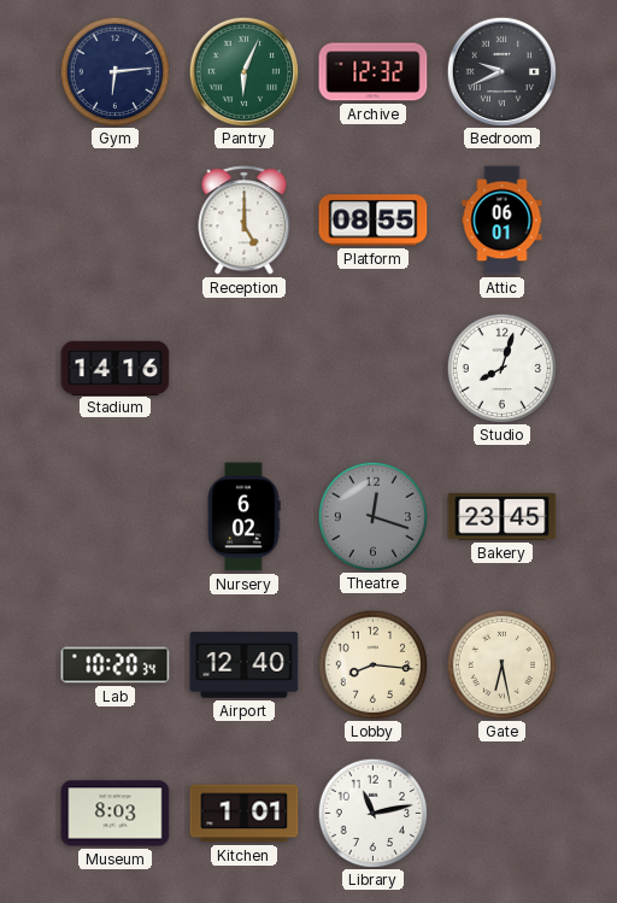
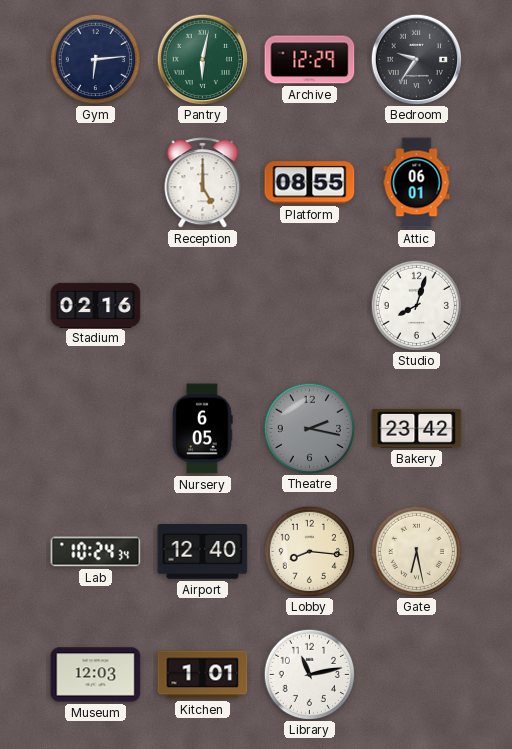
Pantry: 6:04 -> 6:02
Archive: 12:32 -> 12:29
Bedroom: 9:41 -> 9:36
Stadium: 14:16 -> 02:16
Nursery: 6:02 -> 6:05
Theatre: 12:18 -> 2:17
Bakery: 23:45 -> 23:42
Lab: 10:20 -> 10:24
Museum: 8:03 -> 12:03
